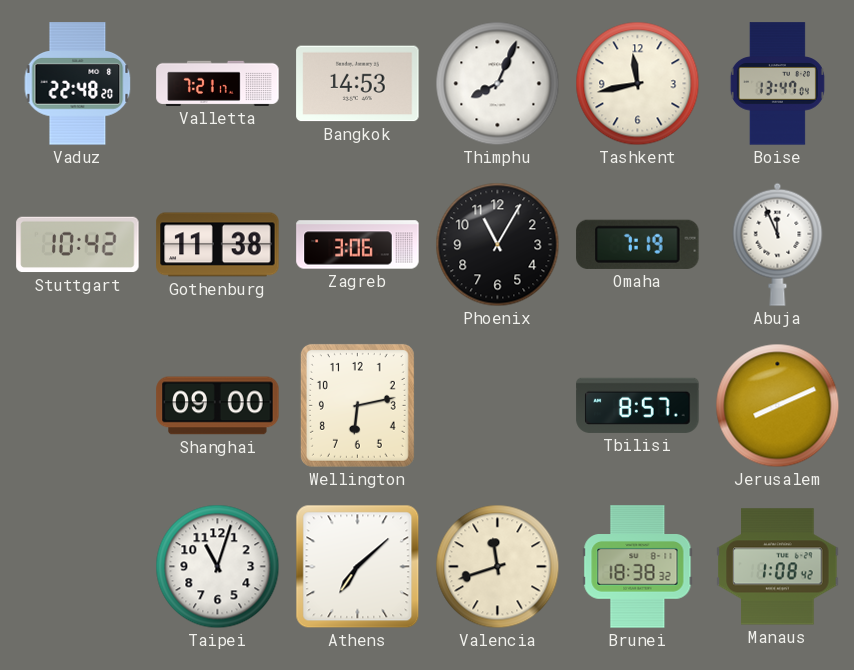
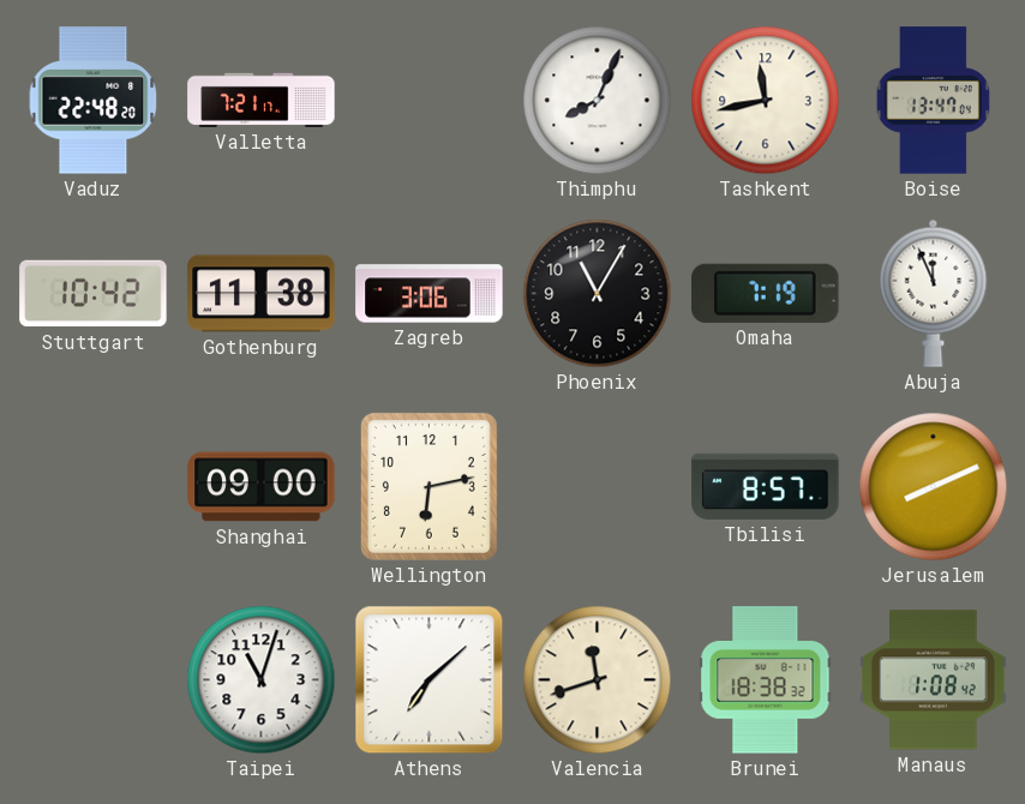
Bangkok: 14:53 -> none
